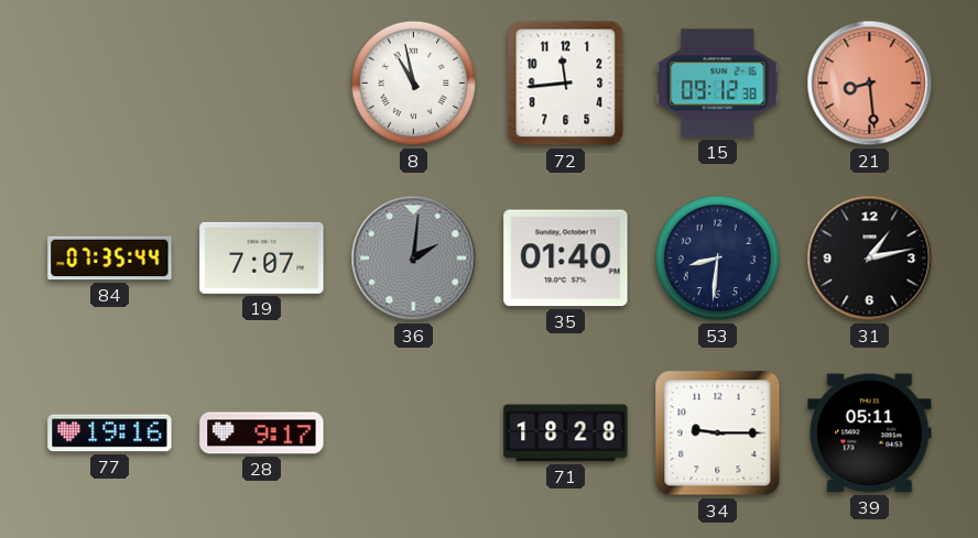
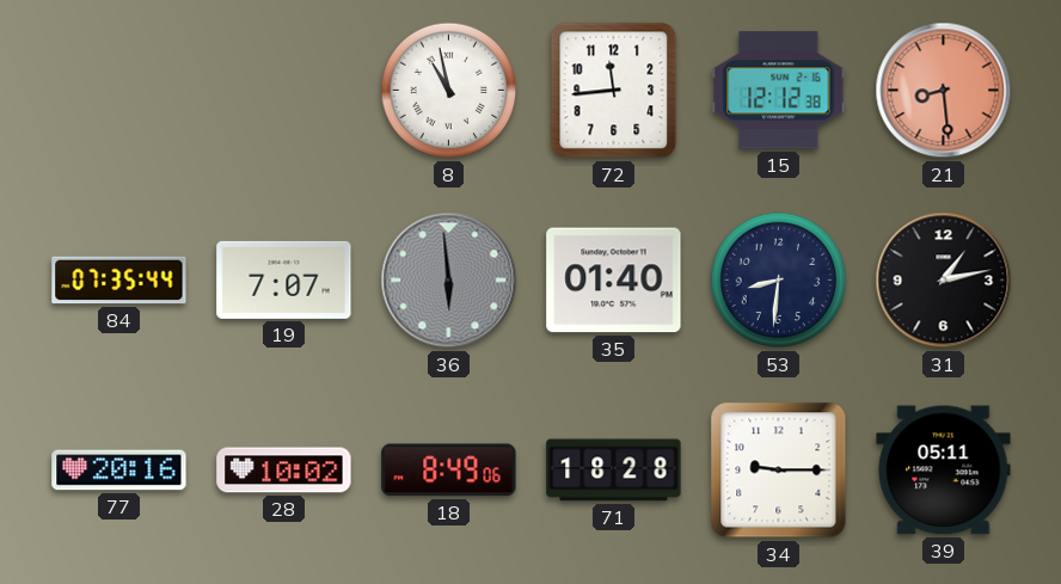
15: 09:12 -> 12:12
36: 2:01 -> 5:59
77: 19:16 -> 20:16
28: 9:17 -> 10:02
18: none -> 8:49
